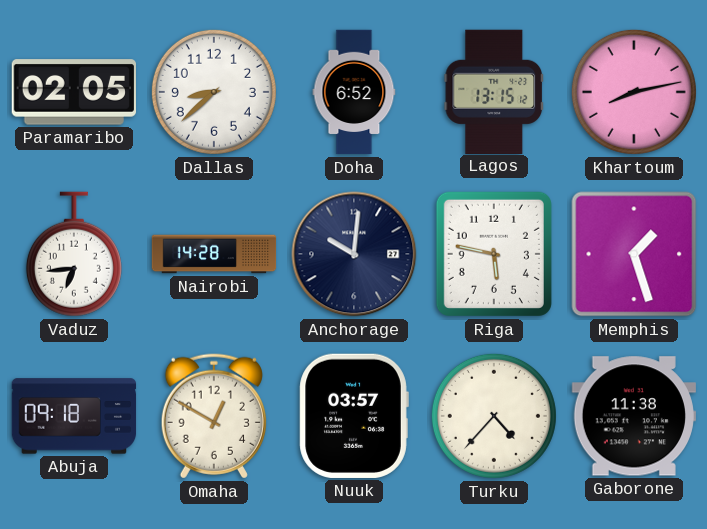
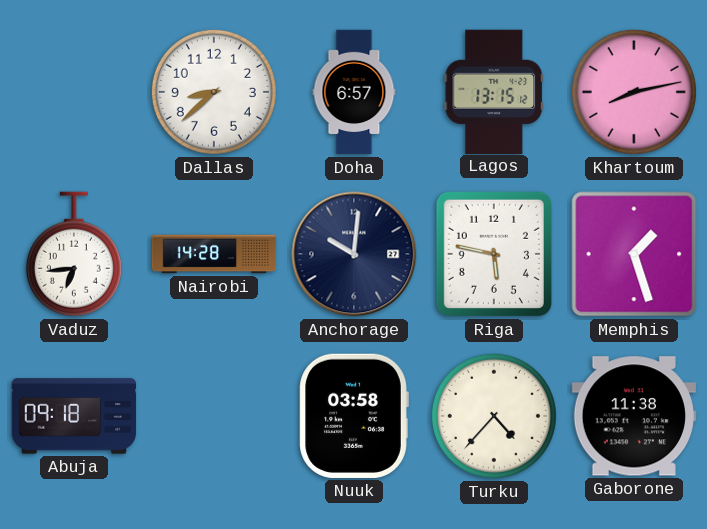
Paramaribo: 02:05 -> none
Doha: 6:52 -> 6:57
Omaha: 12:50 -> none
Nuuk: 03:57 -> 03:58
